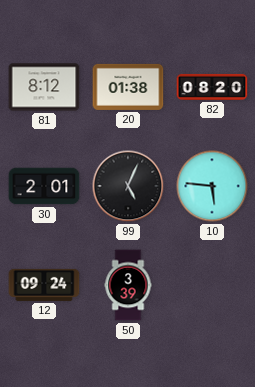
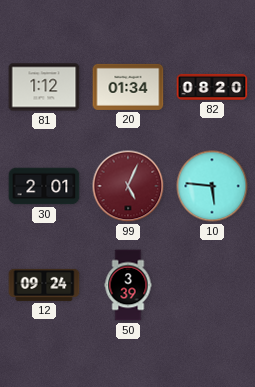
81: 8:12 -> 1:12
20: 01:38 -> 01:34
99 dial: black -> burgundy
